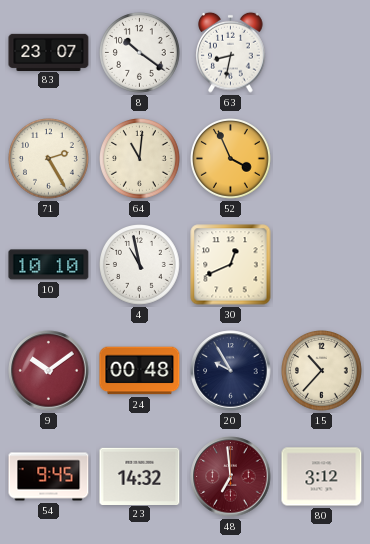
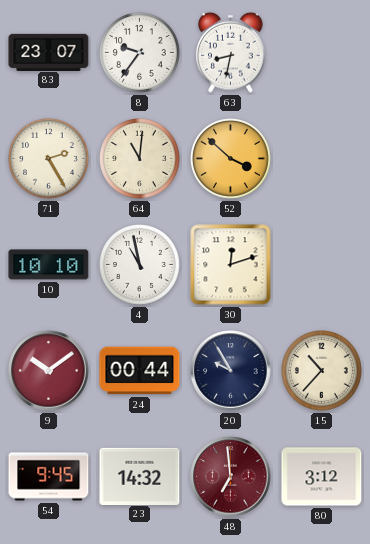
8: 10:21 -> 9:36
52: 3:56 -> 3:52
30: 12:41 -> 12:12
24: 00:48 -> 00:44
